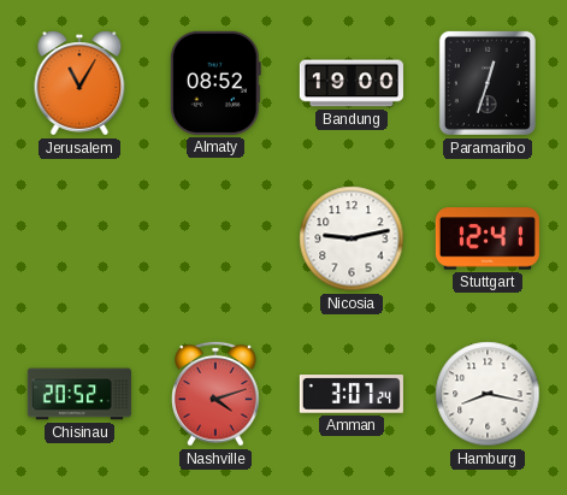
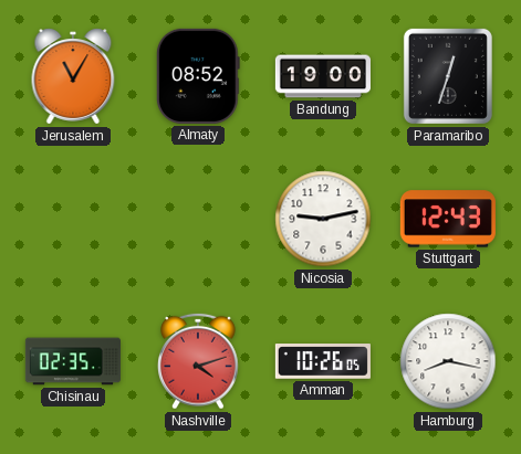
Stuttgart: 12:41 -> 12:43
Chisinau: 20:52 -> 02:35
Amman: 3:07 -> 10:26
